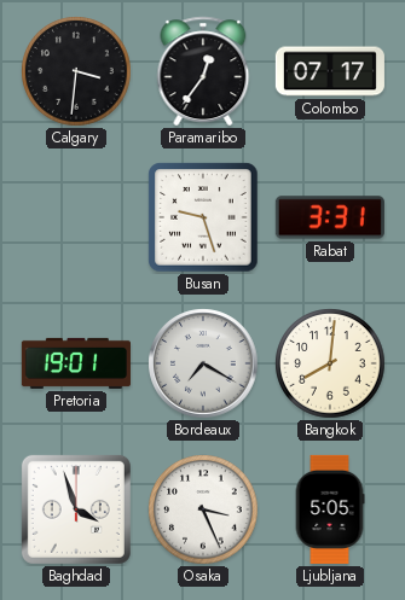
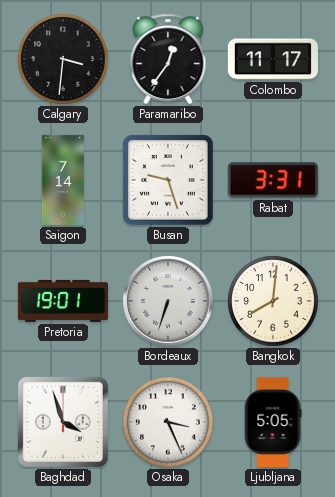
Colombo: 07:17 -> 11:17
Saigon: none -> 7:14
Bordeaux: 7:20 -> 6:33
